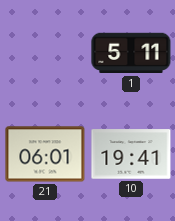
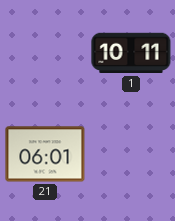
1: 5:11 -> 10:11
10: 19:41 -> none
